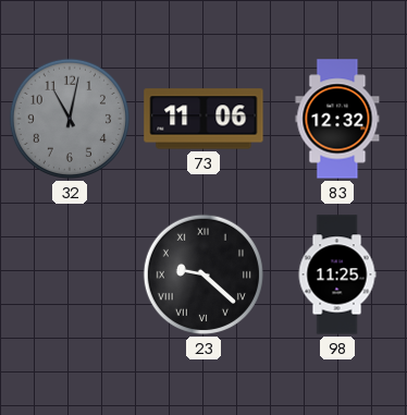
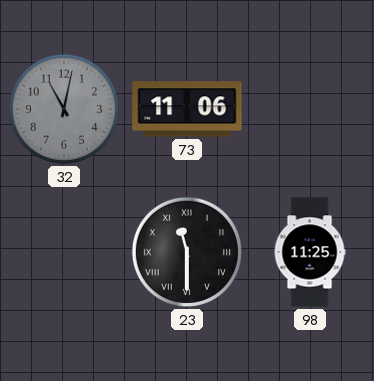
83: 12:32 -> none
23: 9:22 -> 11:30
